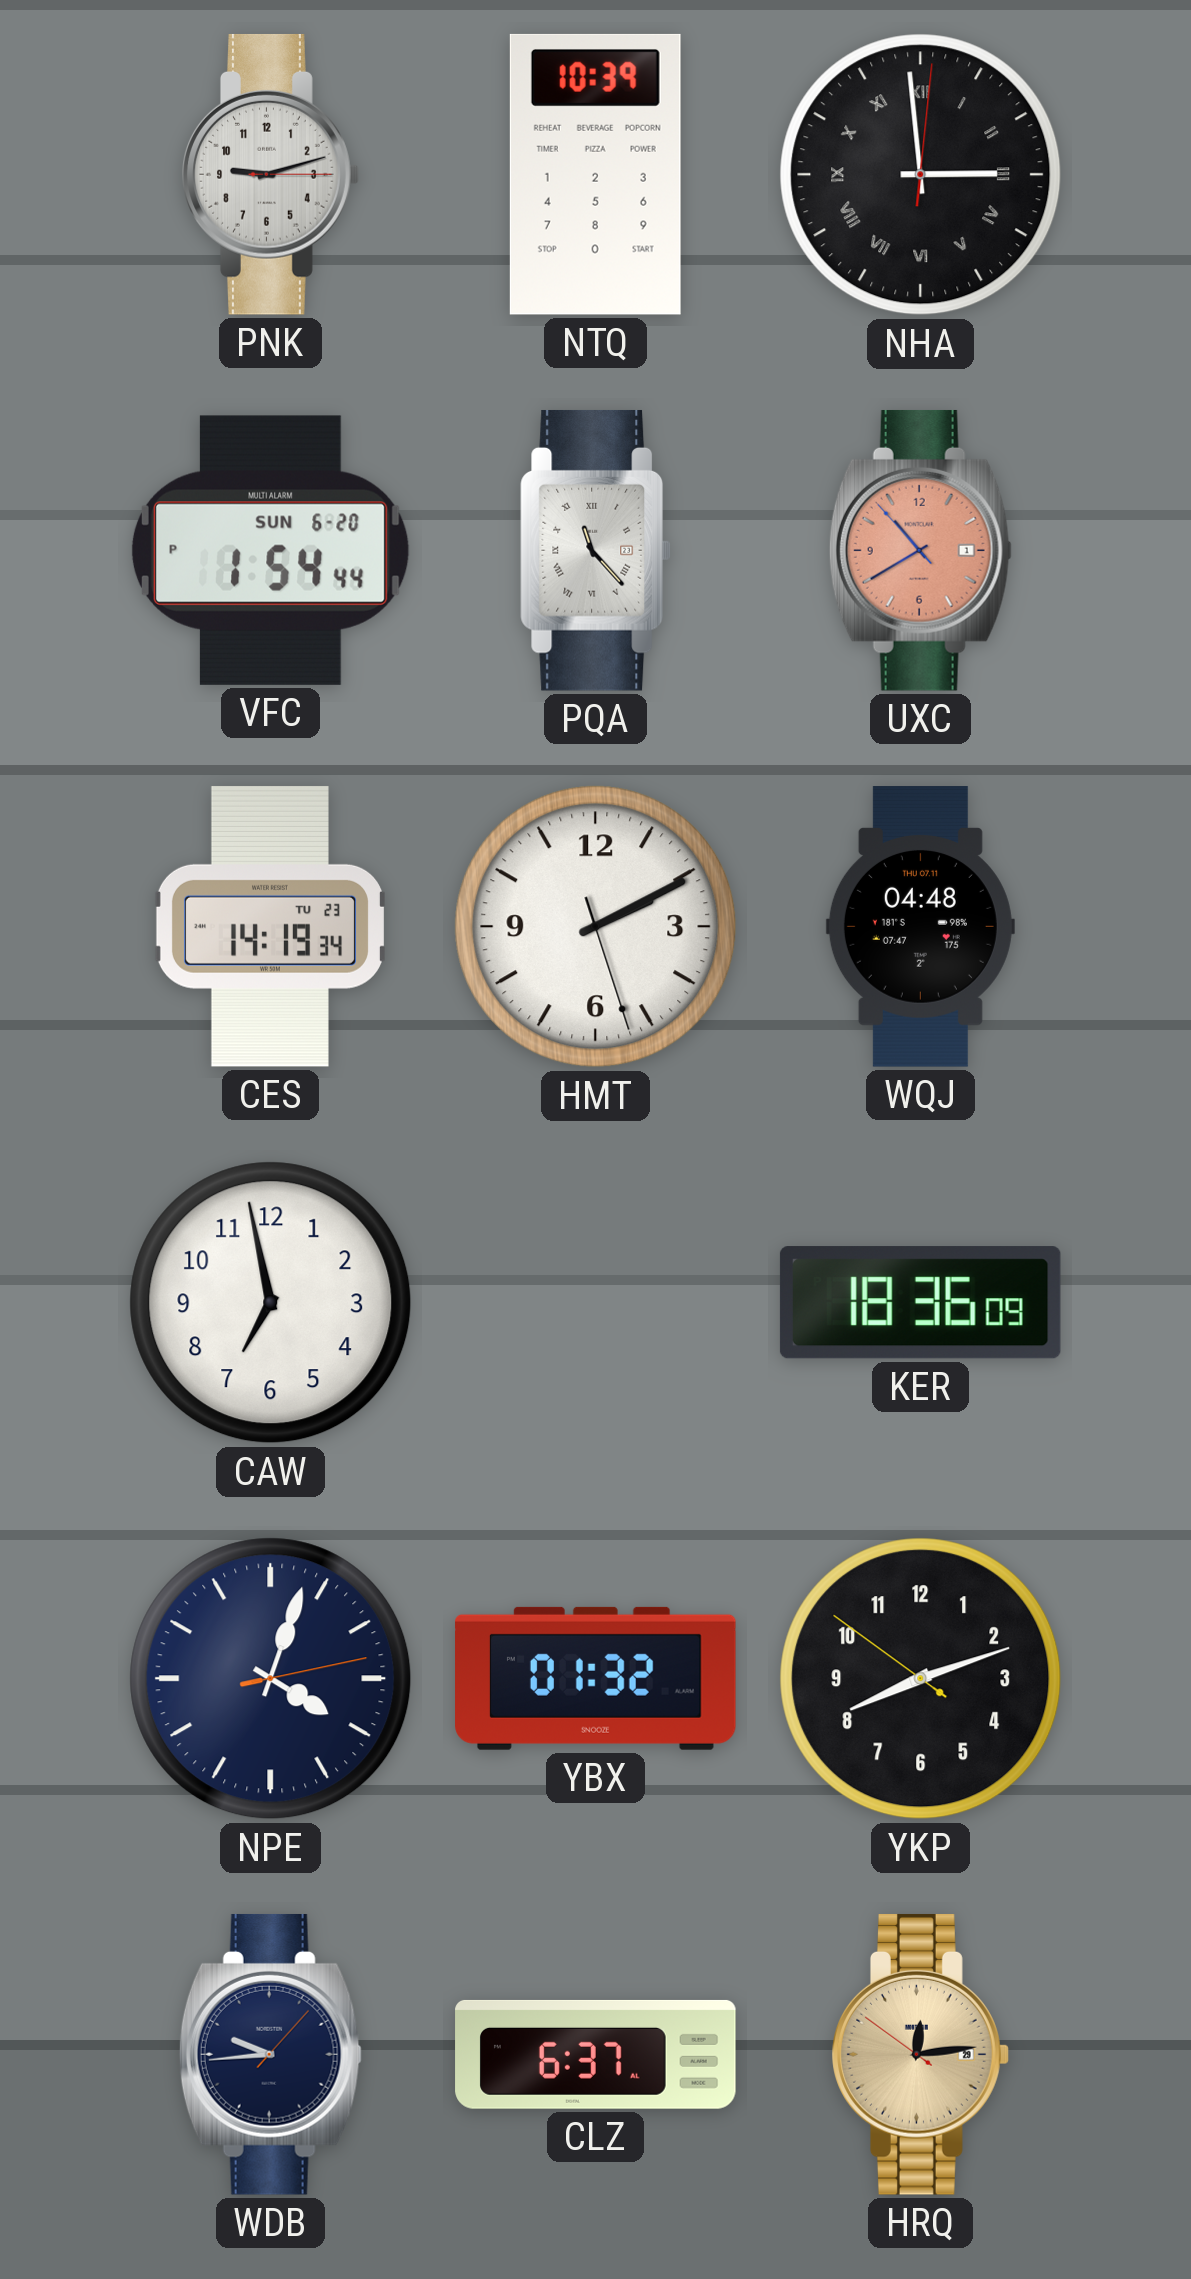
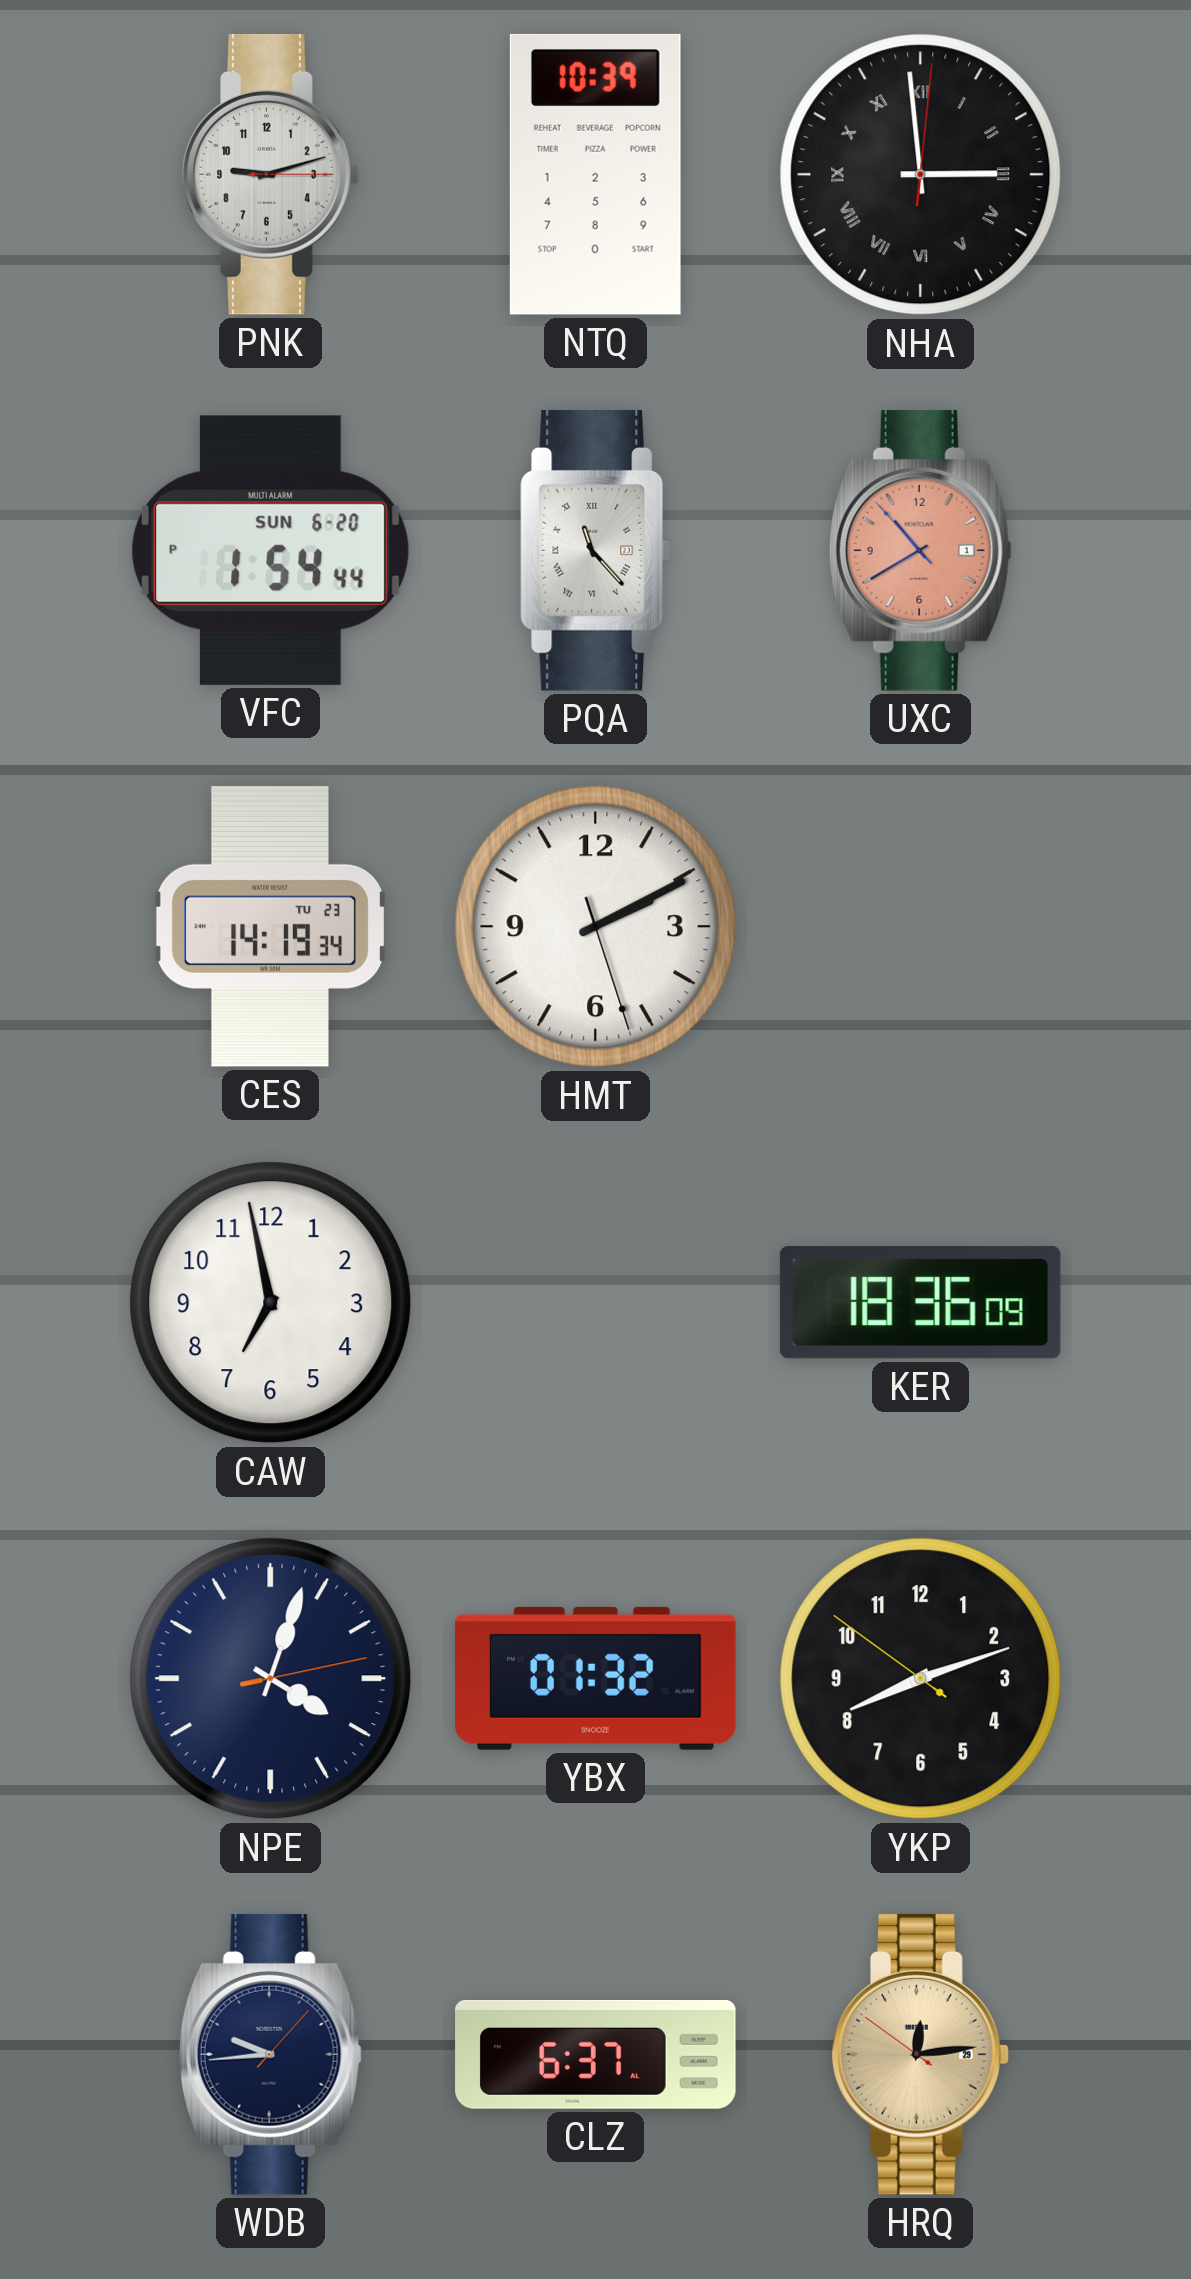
WQJ: 04:48 -> none
